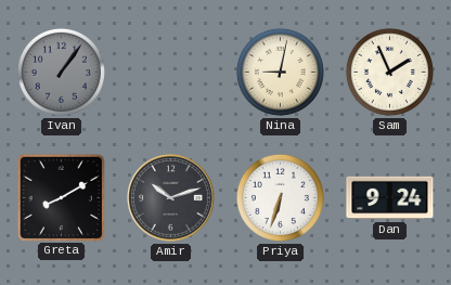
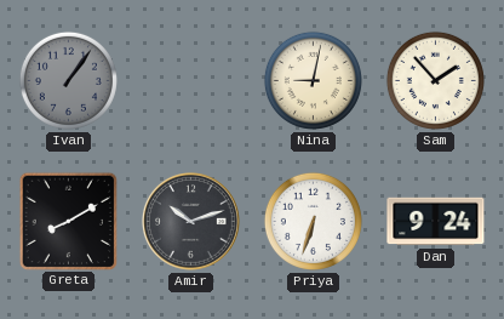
Sam: 1:56 -> 1:53
